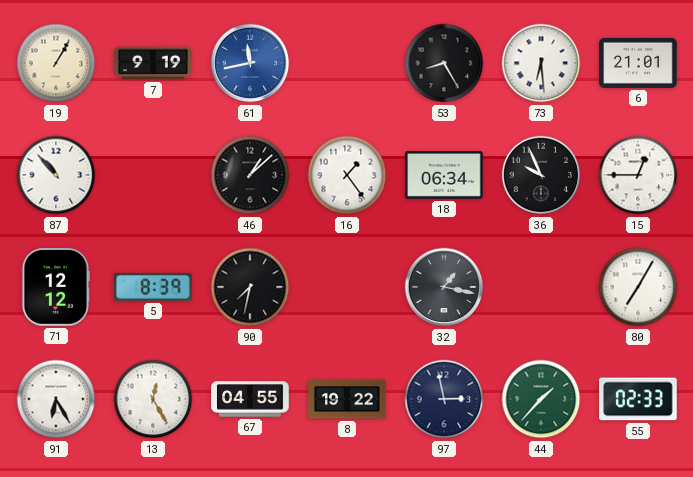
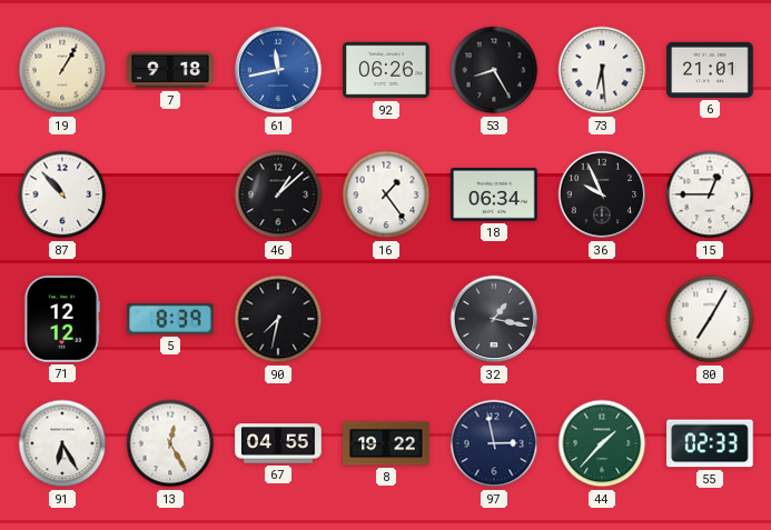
7: 9:19 -> 9:18
92: none -> 06:26
